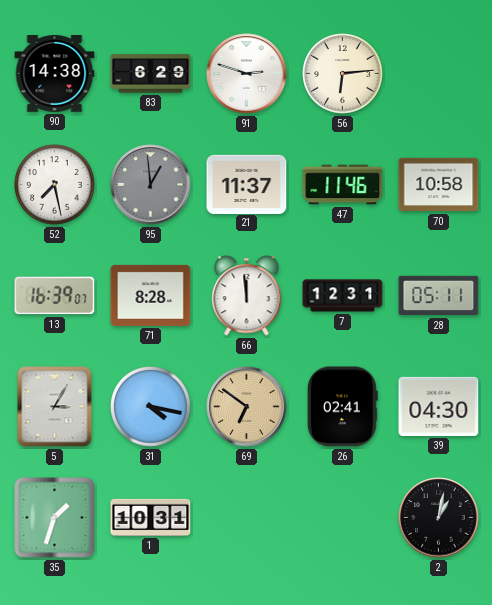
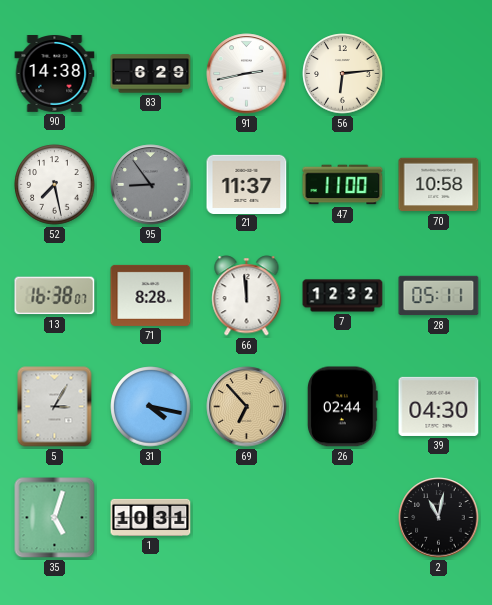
91: 2:48 -> 2:43
95: 12:59 -> 8:54
47: 11:46 -> 11:00
13: 16:39 -> 16:38
7: 12:31 -> 12:32
69: 6:51 -> 6:53
26: 02:41 -> 02:44
35: 1:33 -> 5:03
2: 1:02 -> 11:02
